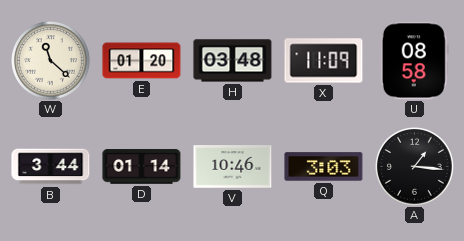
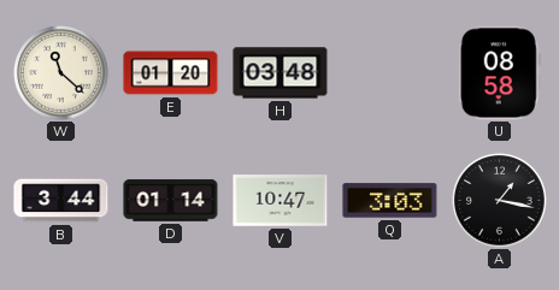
X: 11:09 -> none
V: 10:46 -> 10:47
A: 1:16 -> 1:17
